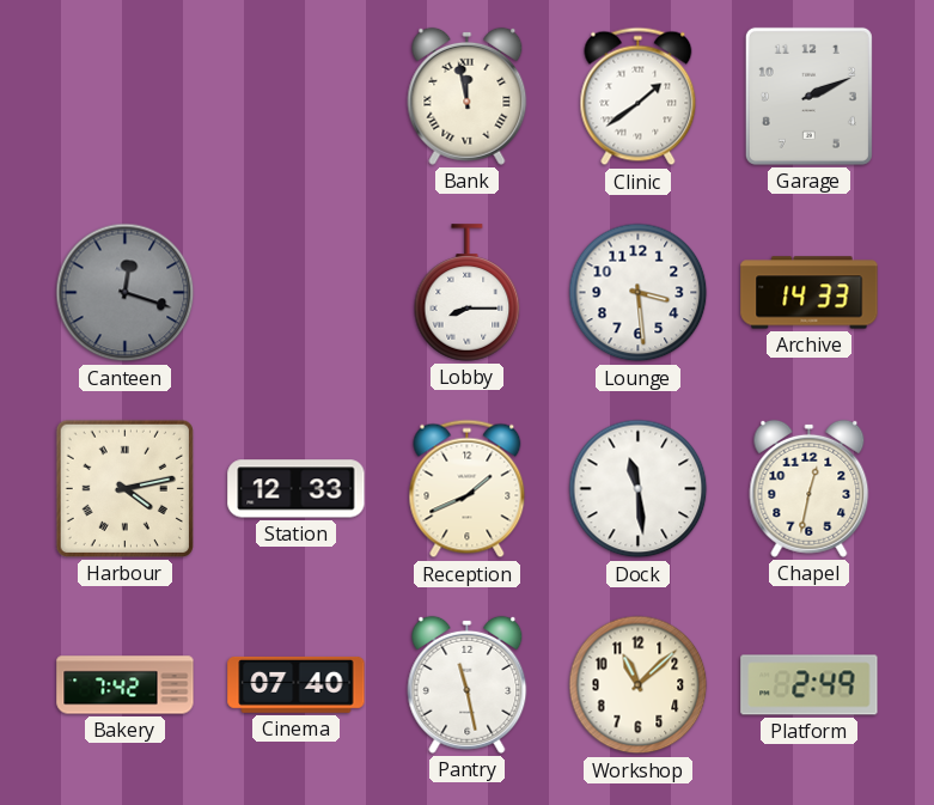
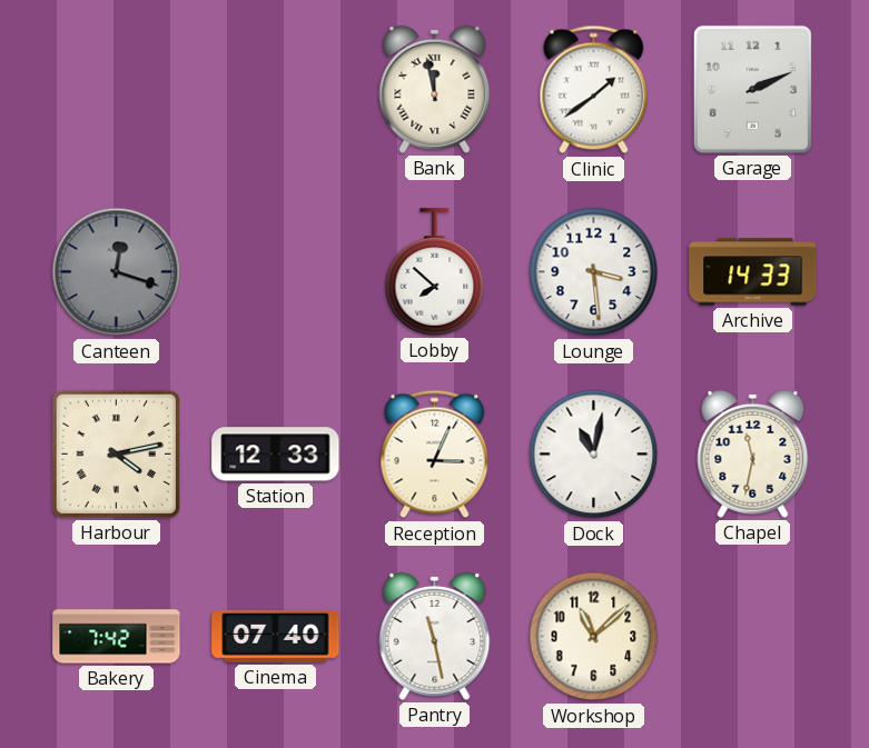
Lobby: 8:15 -> 7:52
Reception: 1:41 -> 3:04
Dock: 11:29 -> 11:02
Chapel: 12:32 -> 11:32
Platform: 2:49 -> none
